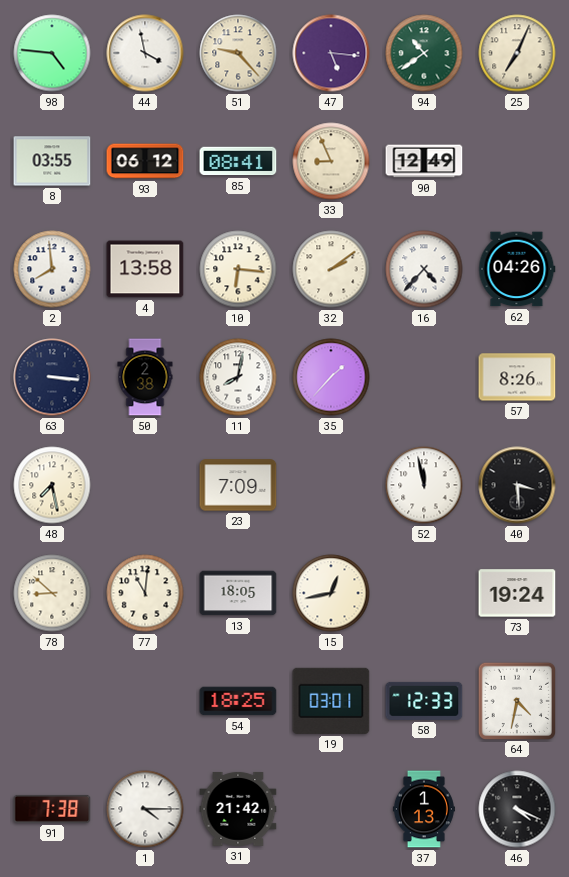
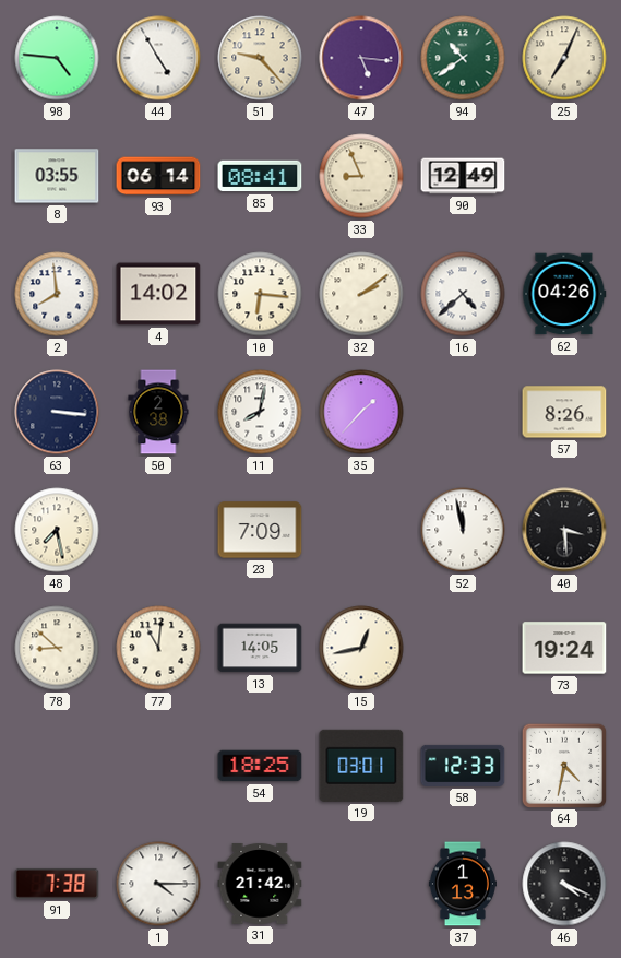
44: 3:58 -> 4:55
93: 06:12 -> 06:14
4: 13:58 -> 14:02
16: 4:37 -> 4:38
13: 18:05 -> 14:05
